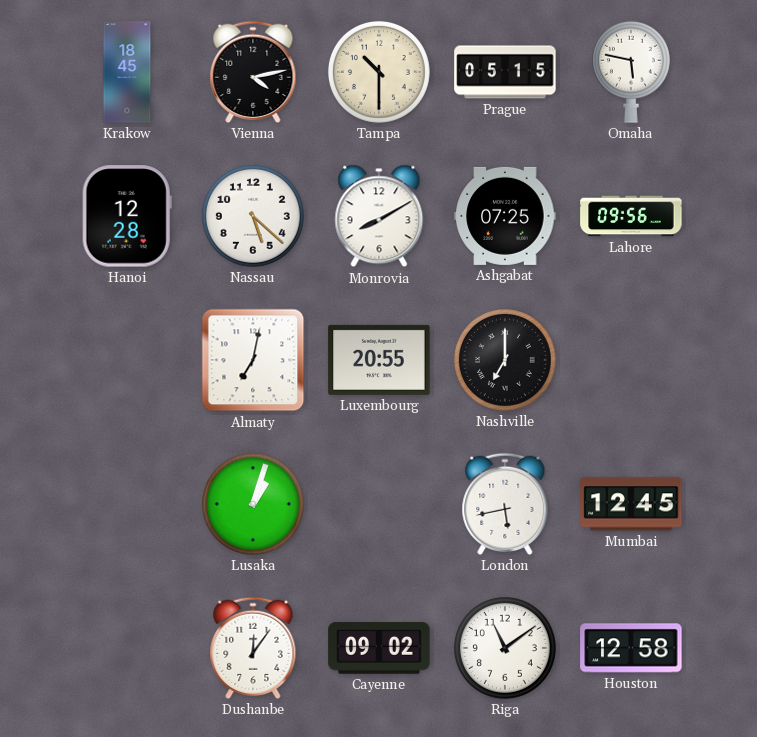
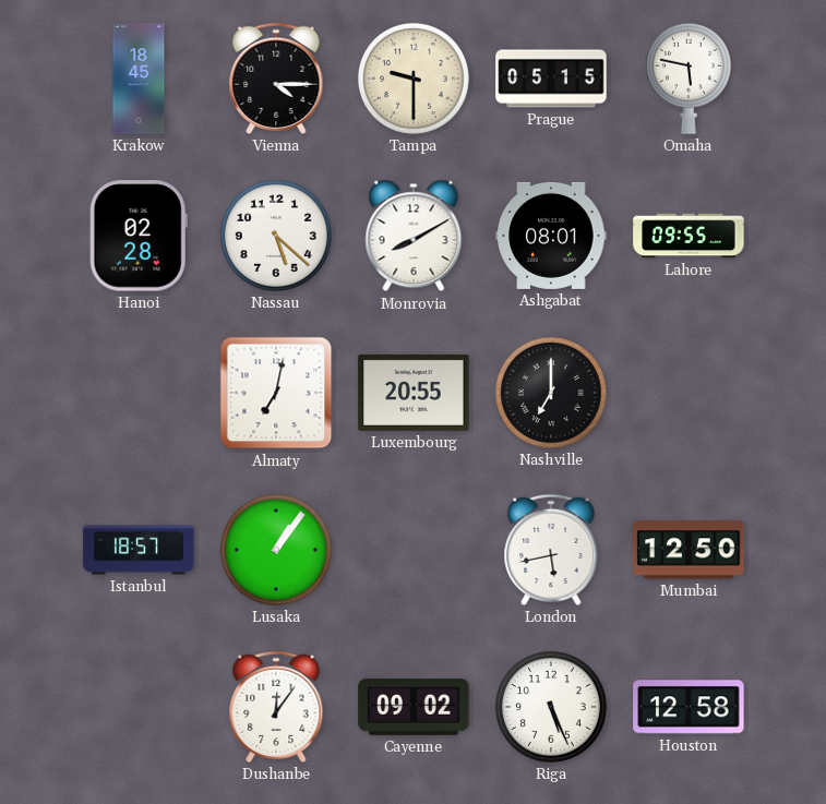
Vienna: 4:13 -> 4:15
Tampa: 10:30 -> 9:30
Hanoi: 12:28 -> 02:28
Ashgabat: 07:25 -> 08:01
Lahore: 09:56 -> 09:55
Istanbul: none -> 18:57
Lusaka: 1:03 -> 1:06
Mumbai: 12:45 -> 12:50
Riga: 11:09 -> 5:26
